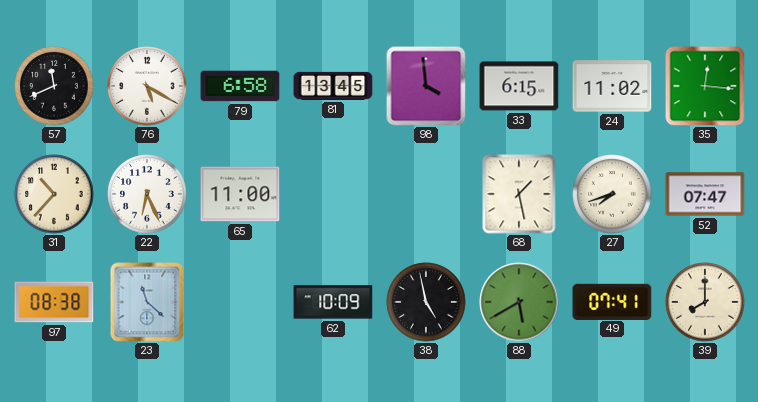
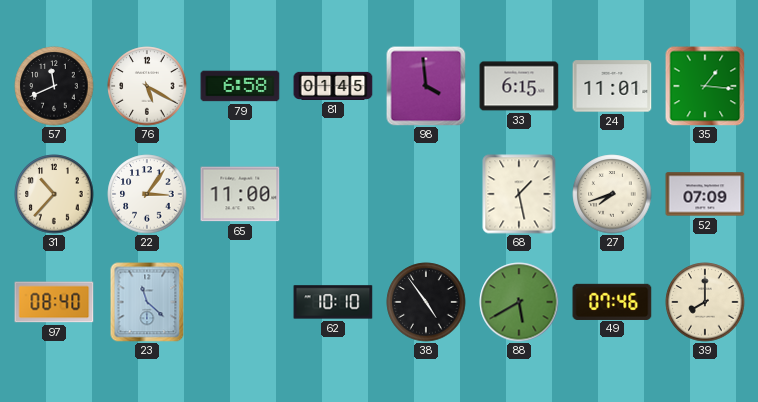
81: 13:45 -> 01:45
24: 11:02 -> 11:01
35: 12:16 -> 1:16
22: 6:26 -> 3:06
52: 07:47 -> 07:09
97: 08:38 -> 08:40
62: 10:09 -> 10:10
38: 4:58 -> 4:54
49: 07:41 -> 07:46
